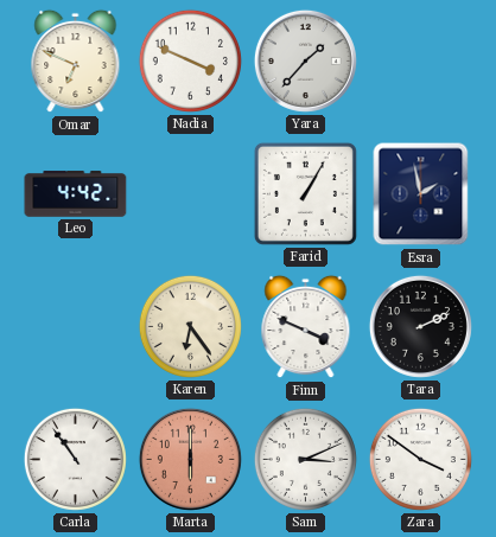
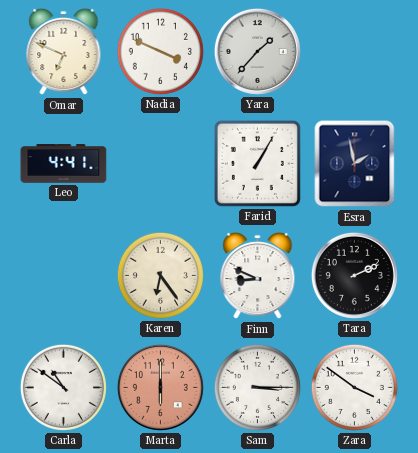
Leo: 4:42 -> 4:41
Finn: 3:49 -> 8:49
Carla: 10:54 -> 10:51
Sam: 3:11 -> 3:15
